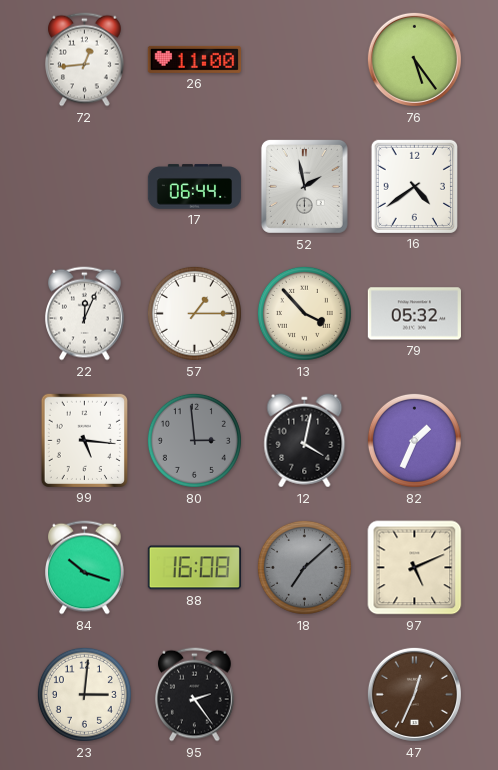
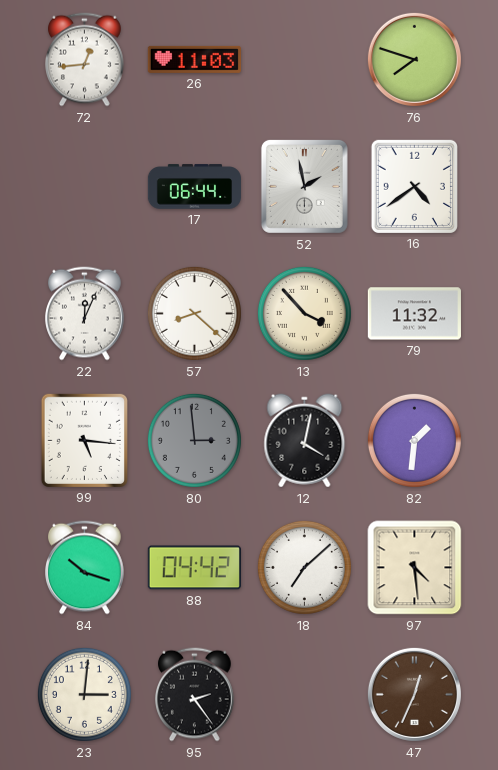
26: 11:00 -> 11:03
76: 5:24 -> 7:48
57: 1:15 -> 8:22
79: 05:32 -> 11:32
82: 1:34 -> 1:31
88: 16:08 -> 04:42
18 dial: grey -> white
97: 5:11 -> 4:29
